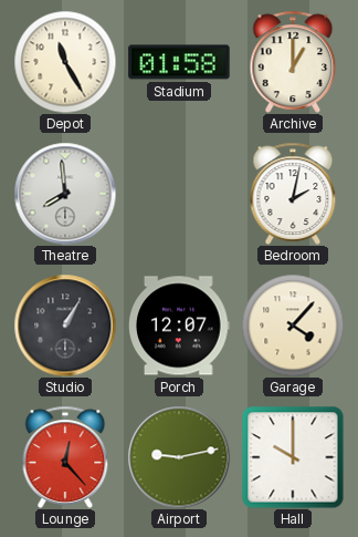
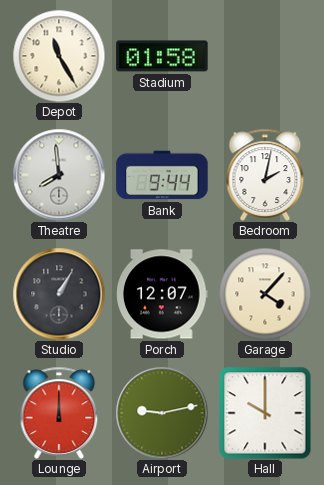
Archive: 1:00 -> none
Bank: none -> 9:44
Lounge: 12:23 -> 12:00
